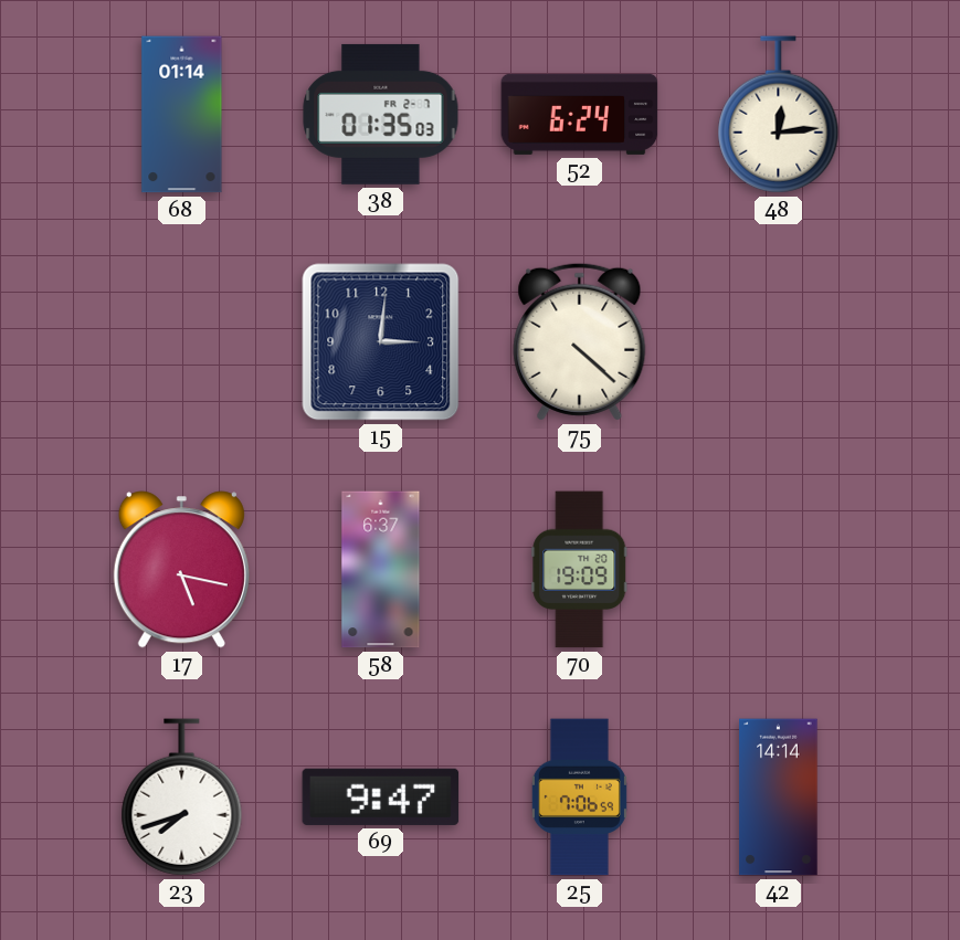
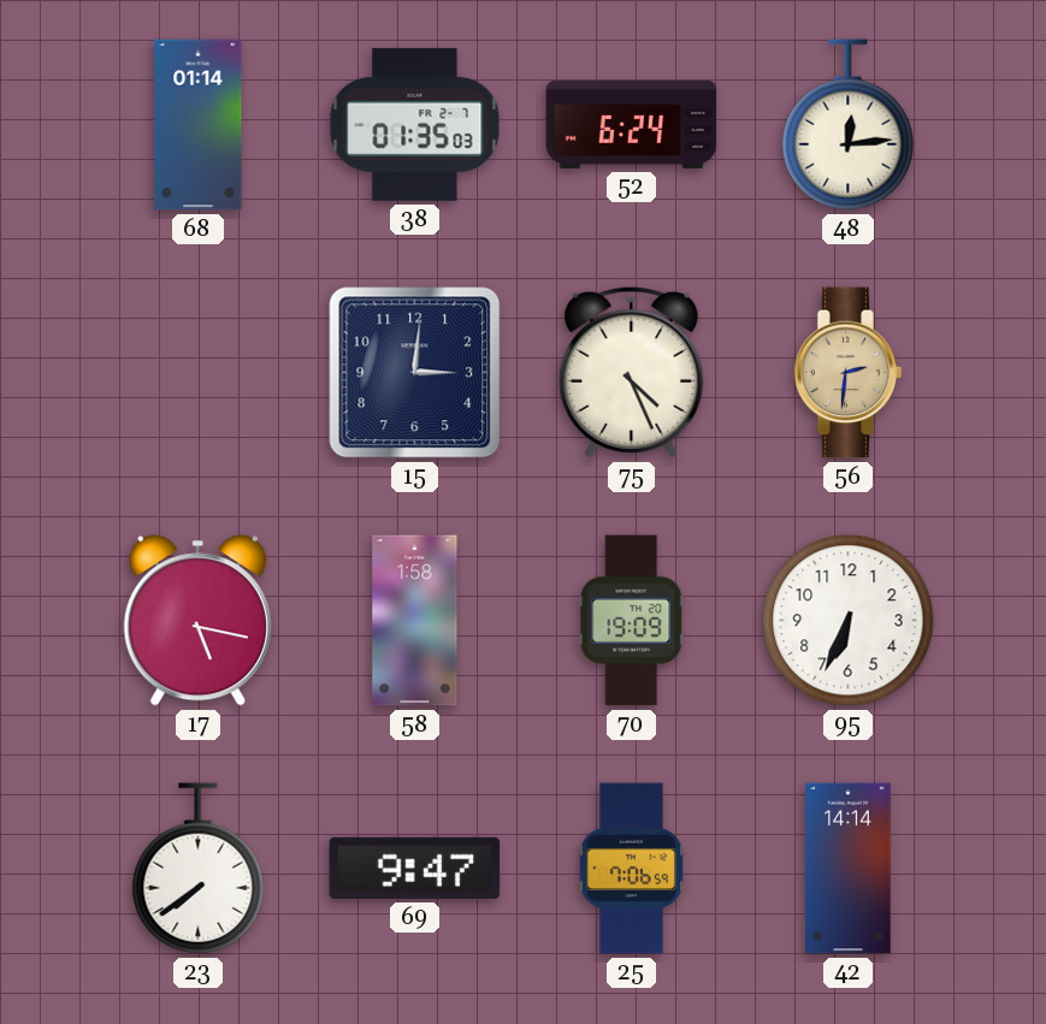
75: 4:22 -> 4:26
56: none -> 2:31
58: 6:37 -> 1:58
95: none -> 6:34
23: 7:42 -> 7:39
